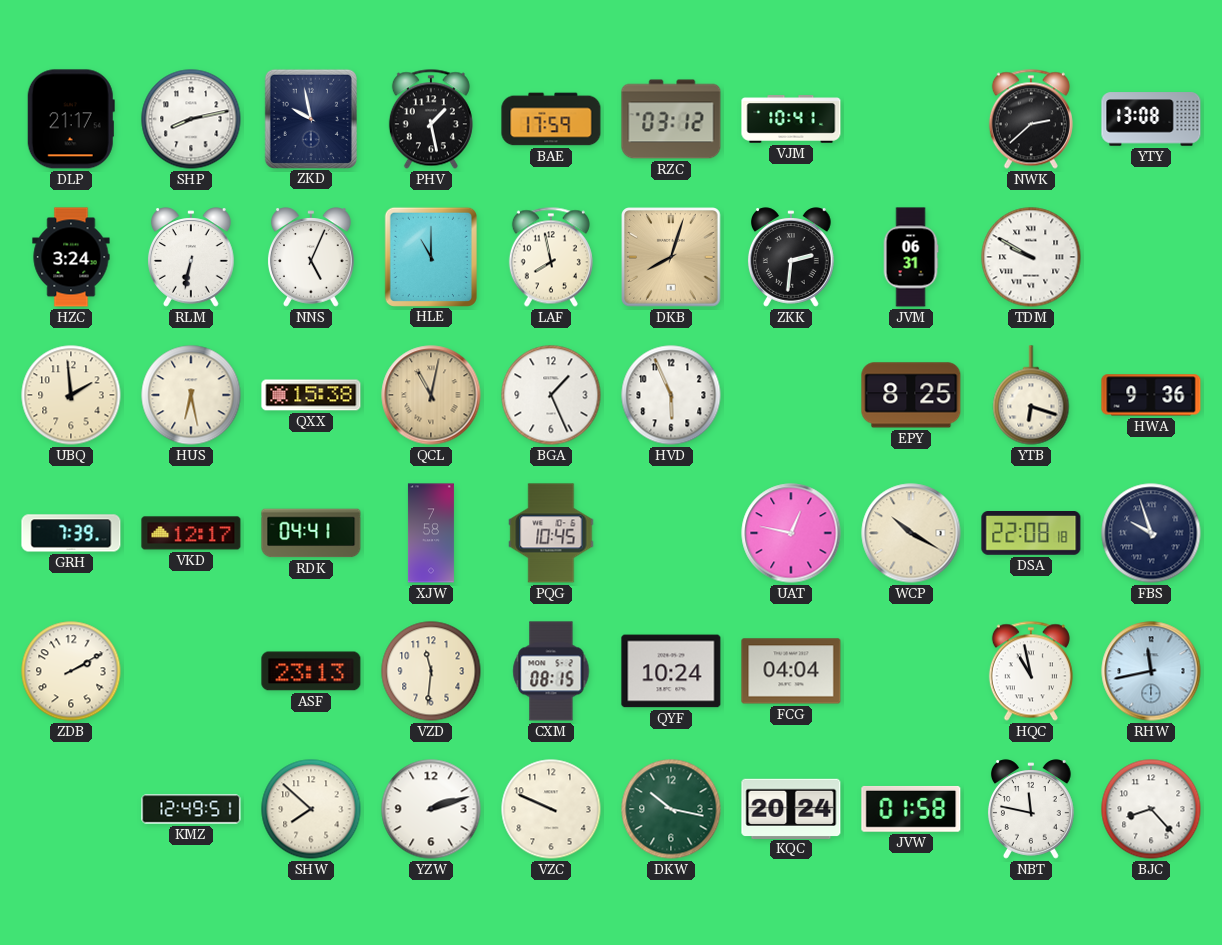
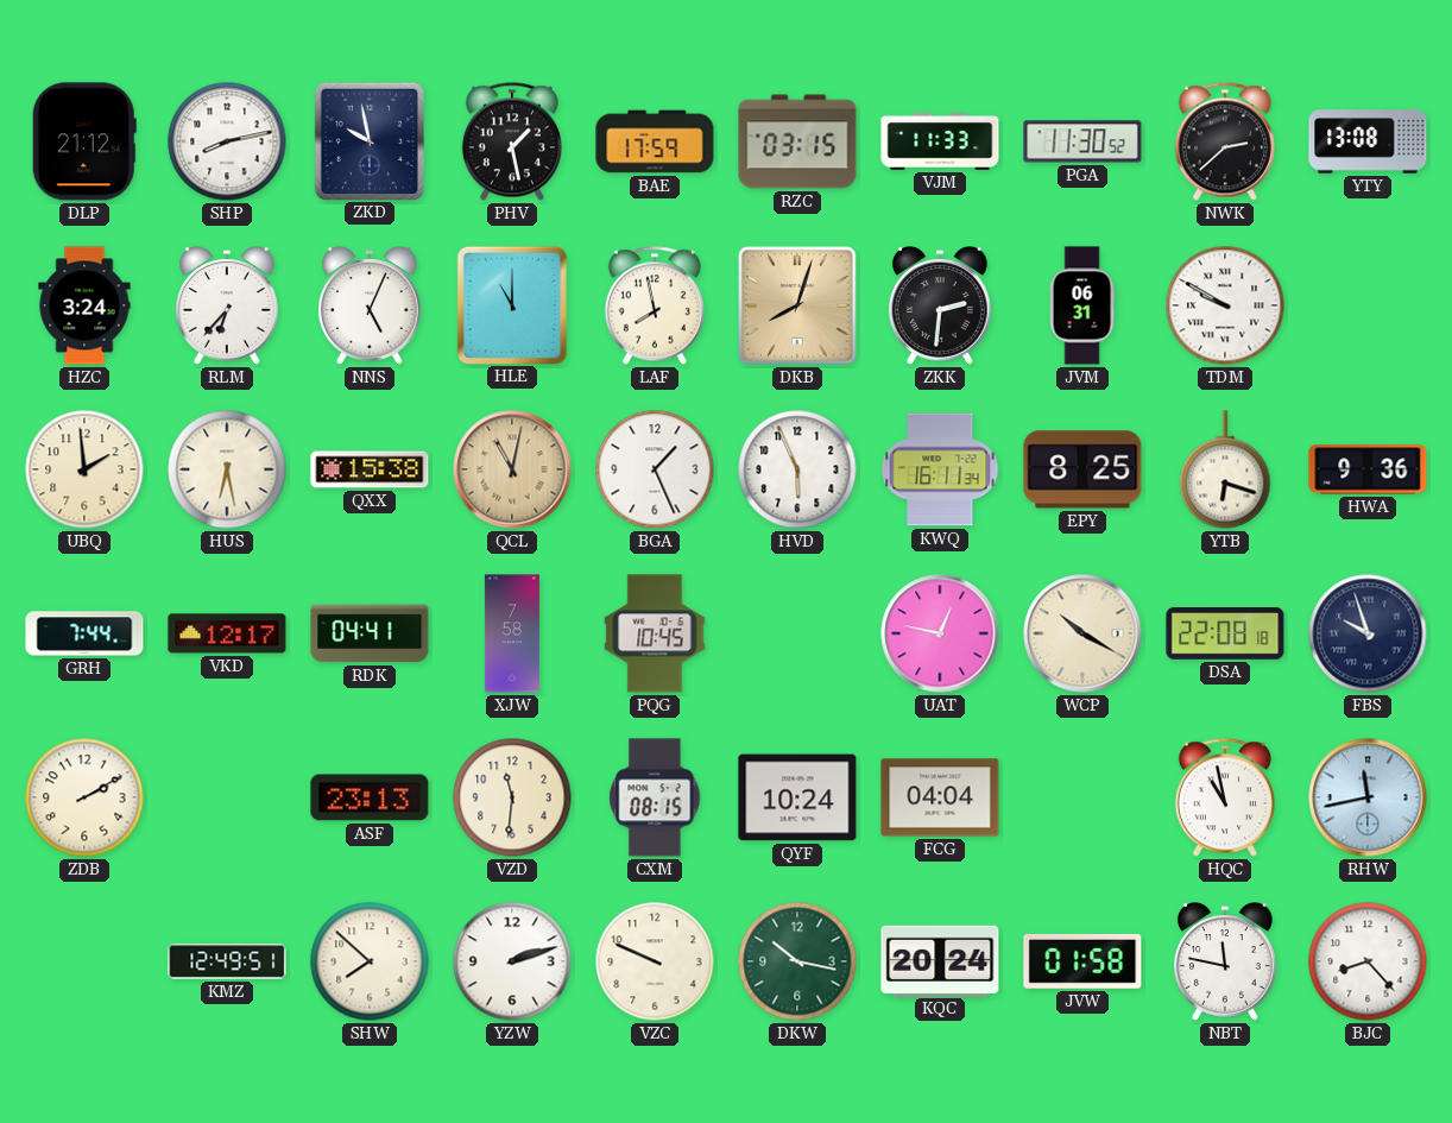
DLP: 21:17 -> 21:12
RZC: 03:12 -> 03:15
VJM: 10:41 -> 11:33
PGA: none -> 11:30
RLM: 6:32 -> 6:37
KWQ: none -> 16:11
GRH: 7:39 -> 7:44
